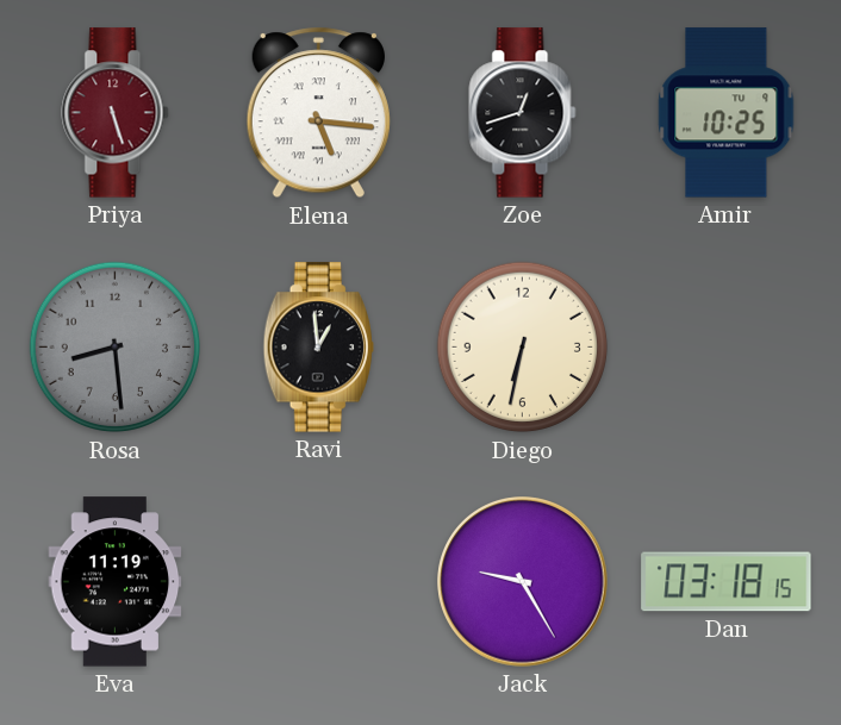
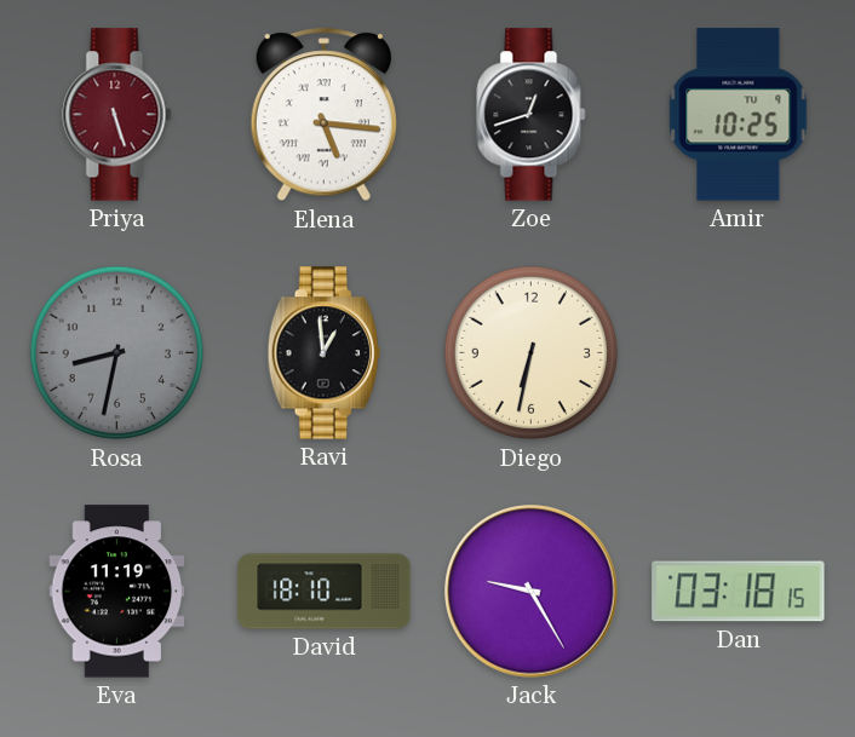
Rosa: 8:29 -> 8:32
David: none -> 18:10
